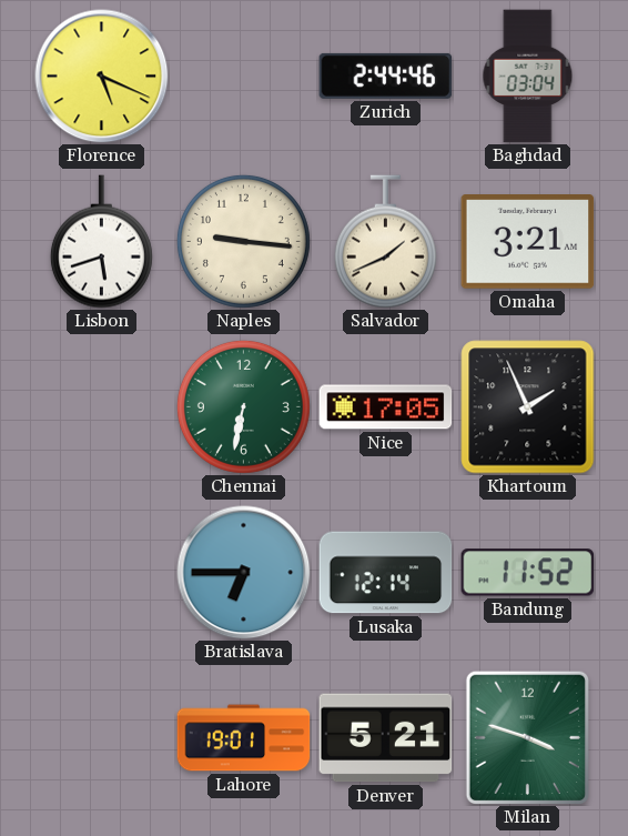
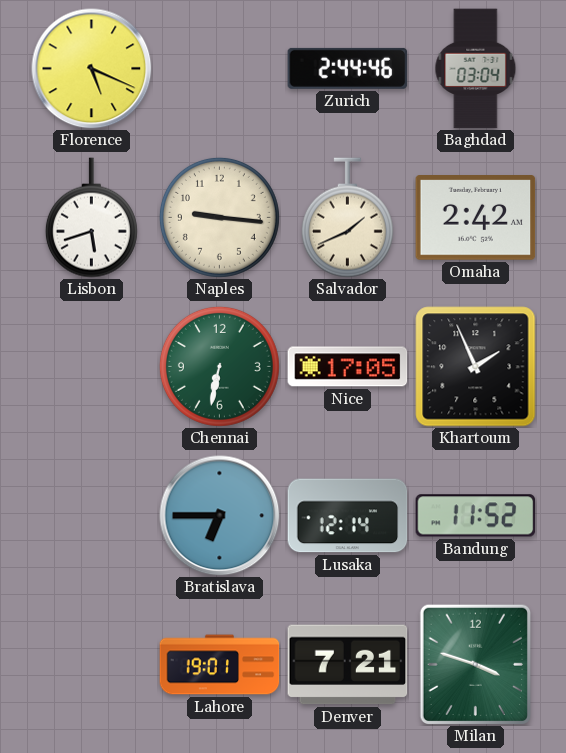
Omaha: 3:21 -> 2:42
Denver: 5:21 -> 7:21
